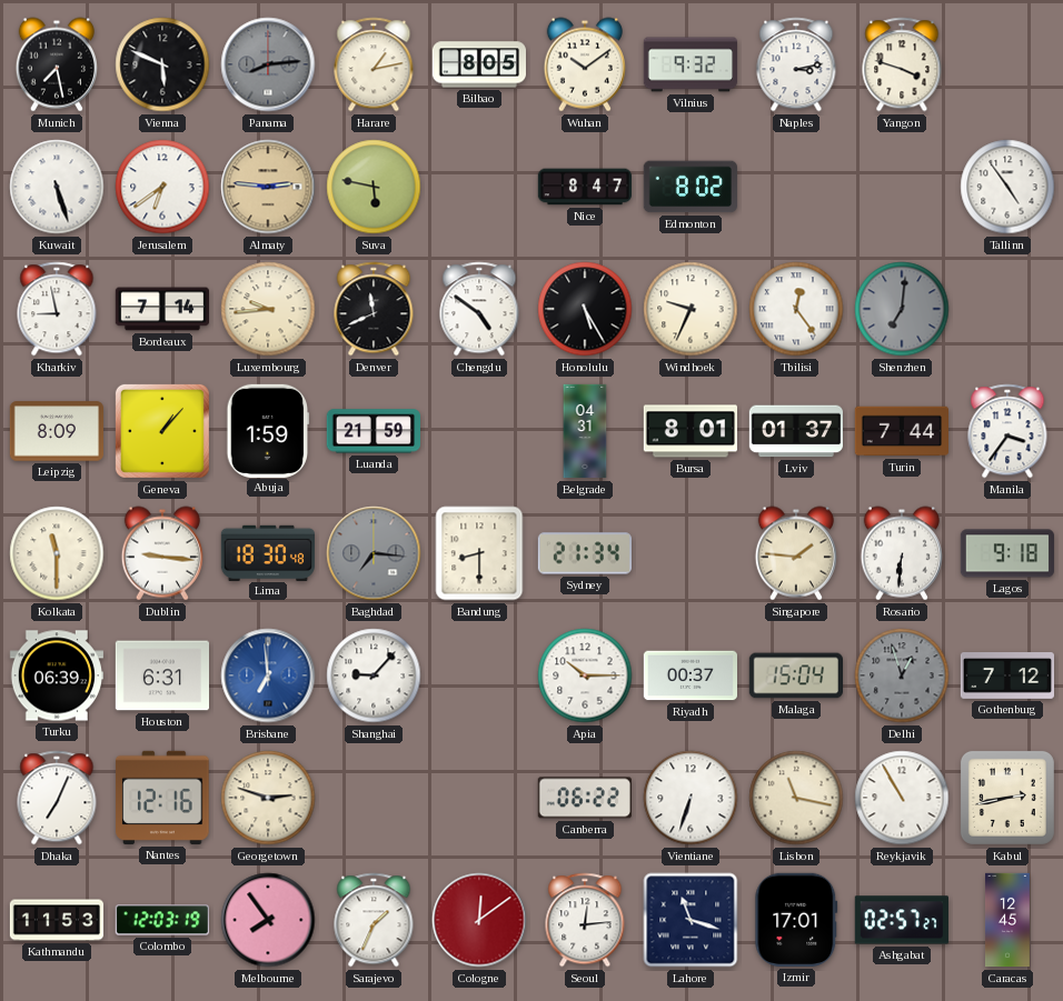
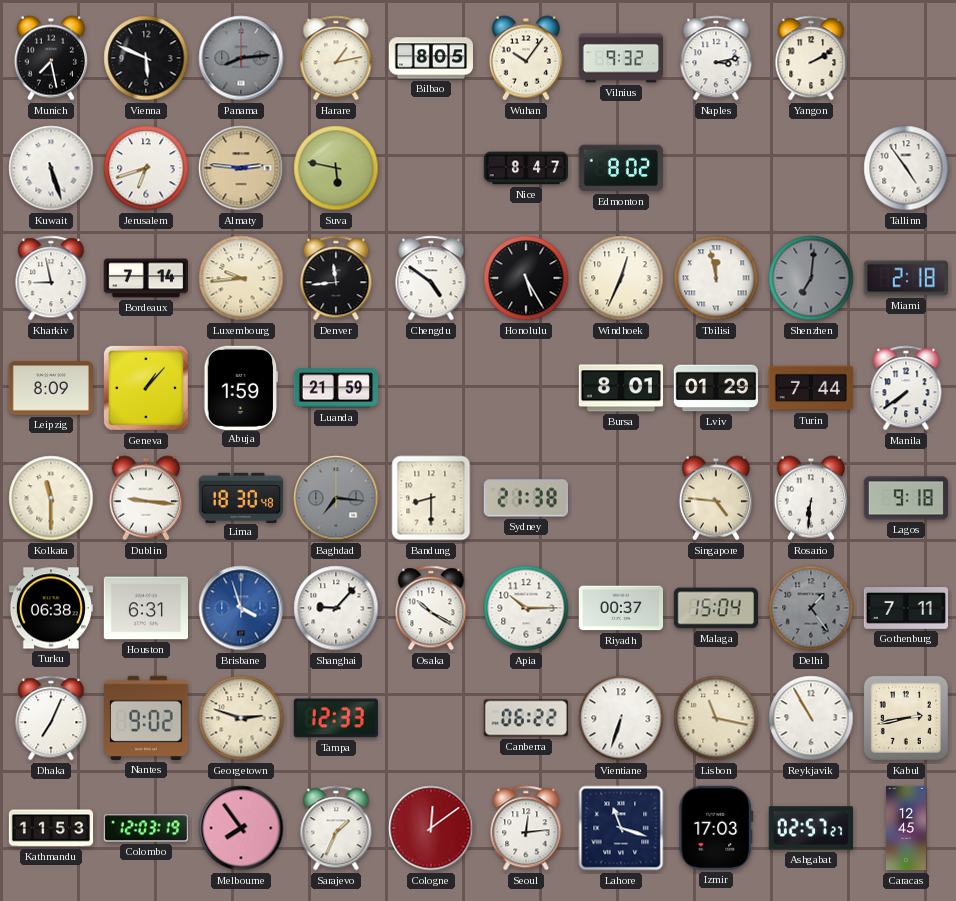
Wuhan: 10:09 -> 10:06
Yangon: 3:48 -> 2:10
Jerusalem: 6:39 -> 6:42
Denver: 11:41 -> 11:44
Windhoek: 9:34 -> 12:34
Tbilisi: 12:24 -> 11:58
Miami: none -> 2:18
Belgrade: 04:31 -> none
Lviv: 01:37 -> 01:29
Manila: 3:36 -> 7:39
Sydney: 21:34 -> 21:38
Singapore: 1:46 -> 4:46
Turku: 06:39 -> 06:38
Brisbane: 6:59 -> 3:57
Osaka: none -> 10:20
Delhi: 12:57 -> 1:24
Gothenburg: 7:12 -> 7:11
Nantes: 12:16 -> 9:02
Tampa: none -> 12:33
Izmir: 17:01 -> 17:03
